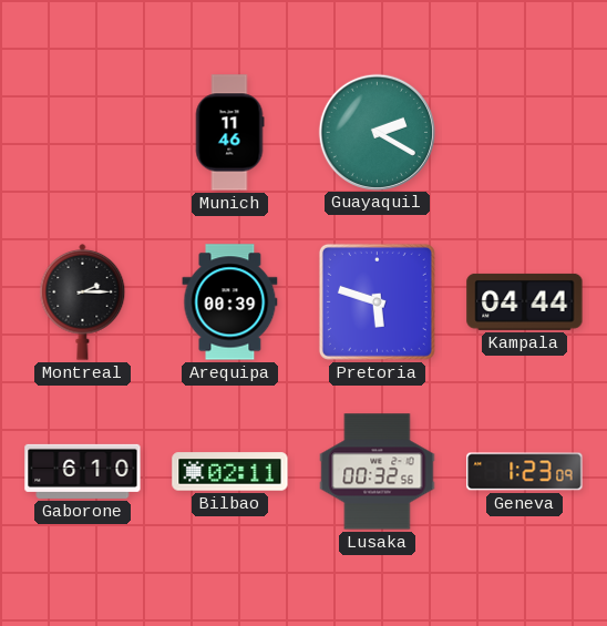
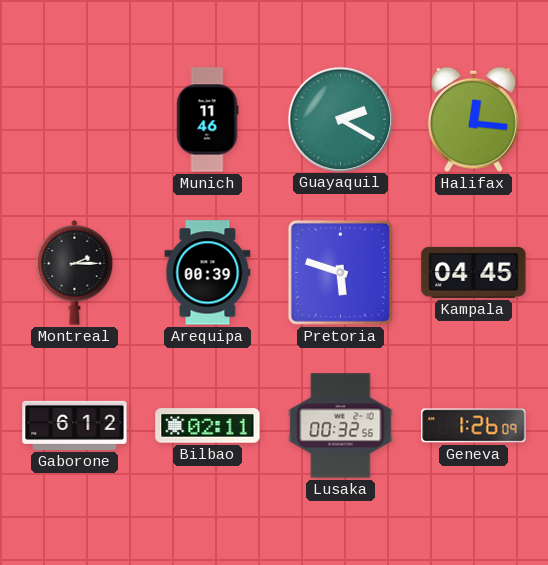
Halifax: none -> 12:16
Kampala: 04:44 -> 04:45
Gaborone: 6:10 -> 6:12
Geneva: 1:23 -> 1:26
